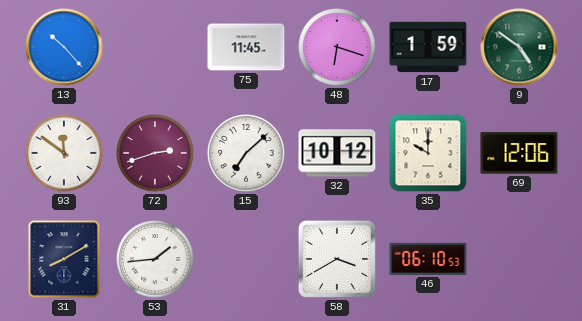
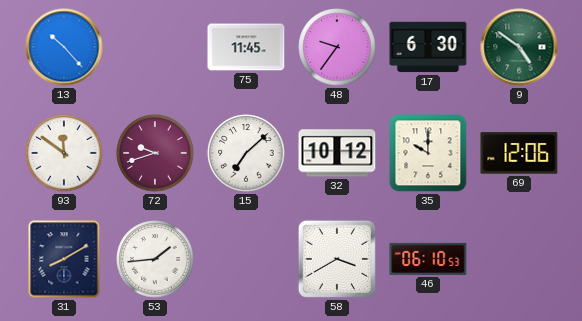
48: 6:18 -> 9:36
17: 1:59 -> 6:30
72: 2:42 -> 9:42
